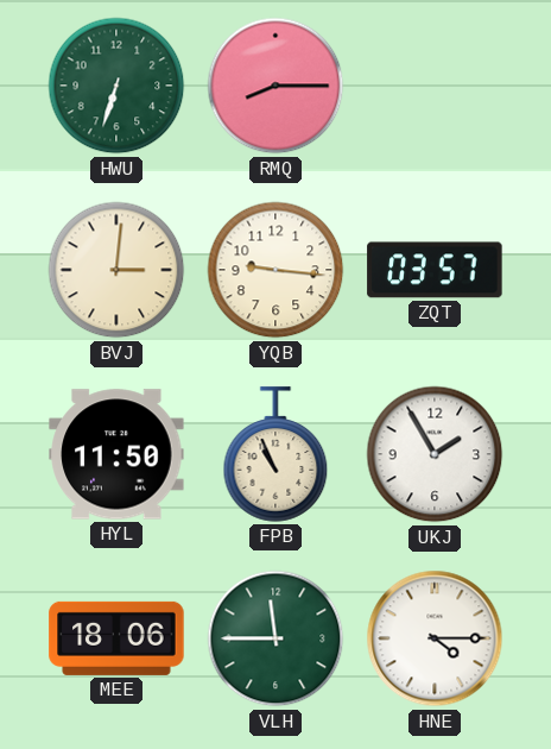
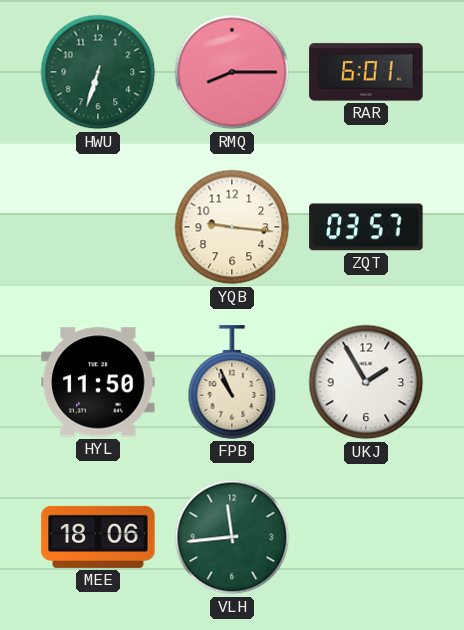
RAR: none -> 6:01
BVJ: 3:01 -> none
VLH: 11:45 -> 11:44
HNE: 4:15 -> none
